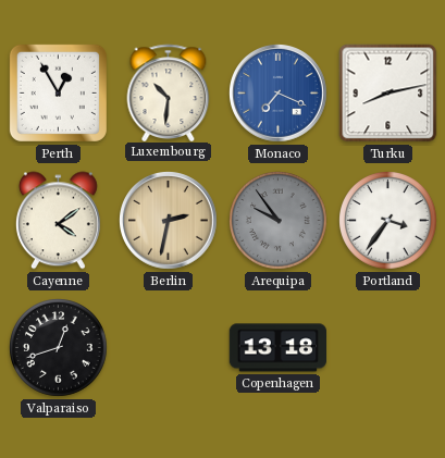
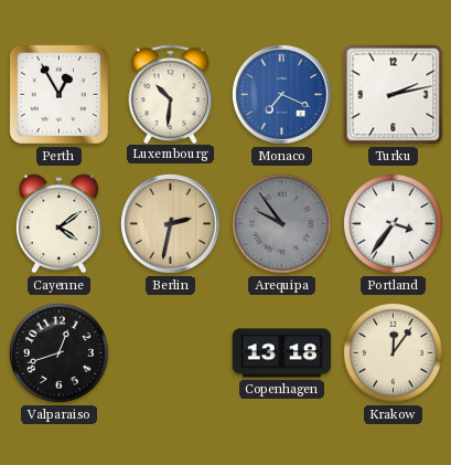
Turku: 8:13 -> 2:13
Krakow: none -> 12:06
